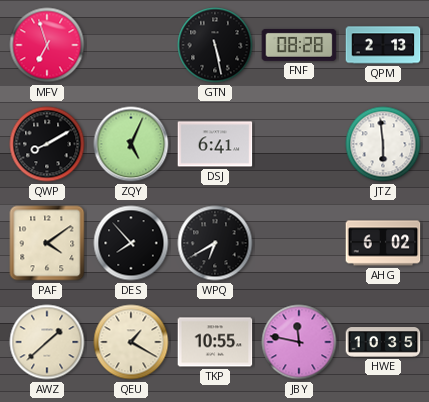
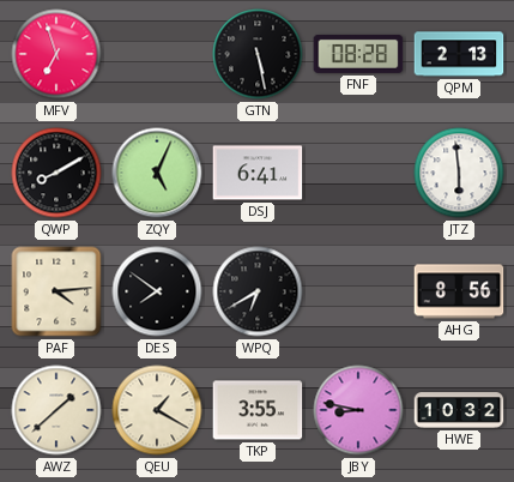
PAF: 4:09 -> 4:14
DES: 7:53 -> 7:51
AHG: 6:02 -> 8:56
TKP: 10:55 -> 3:55
JBY: 11:47 -> 8:47
HWE: 10:35 -> 10:32
